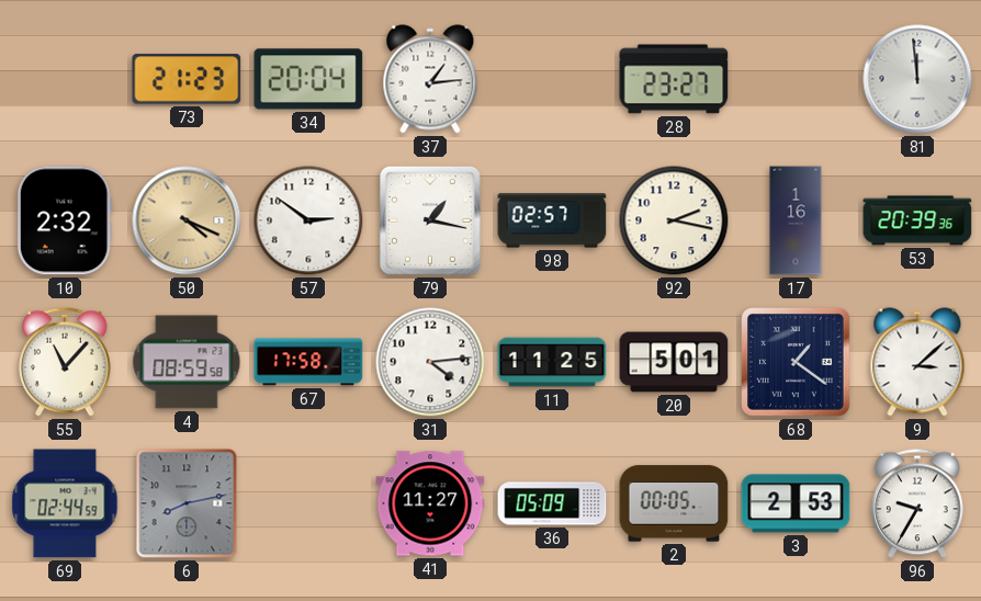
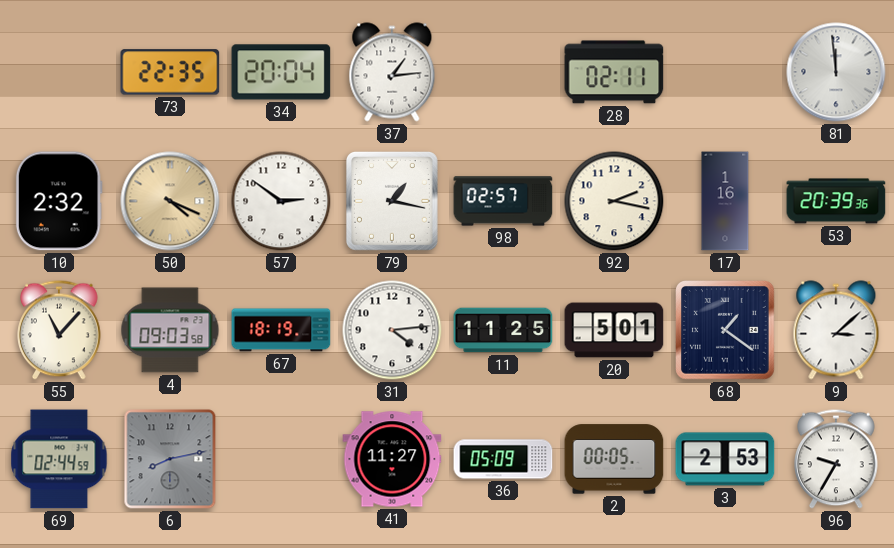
73: 21:23 -> 22:35
28: 23:27 -> 02:11
4: 08:59 -> 09:03
67: 17:58 -> 18:19
